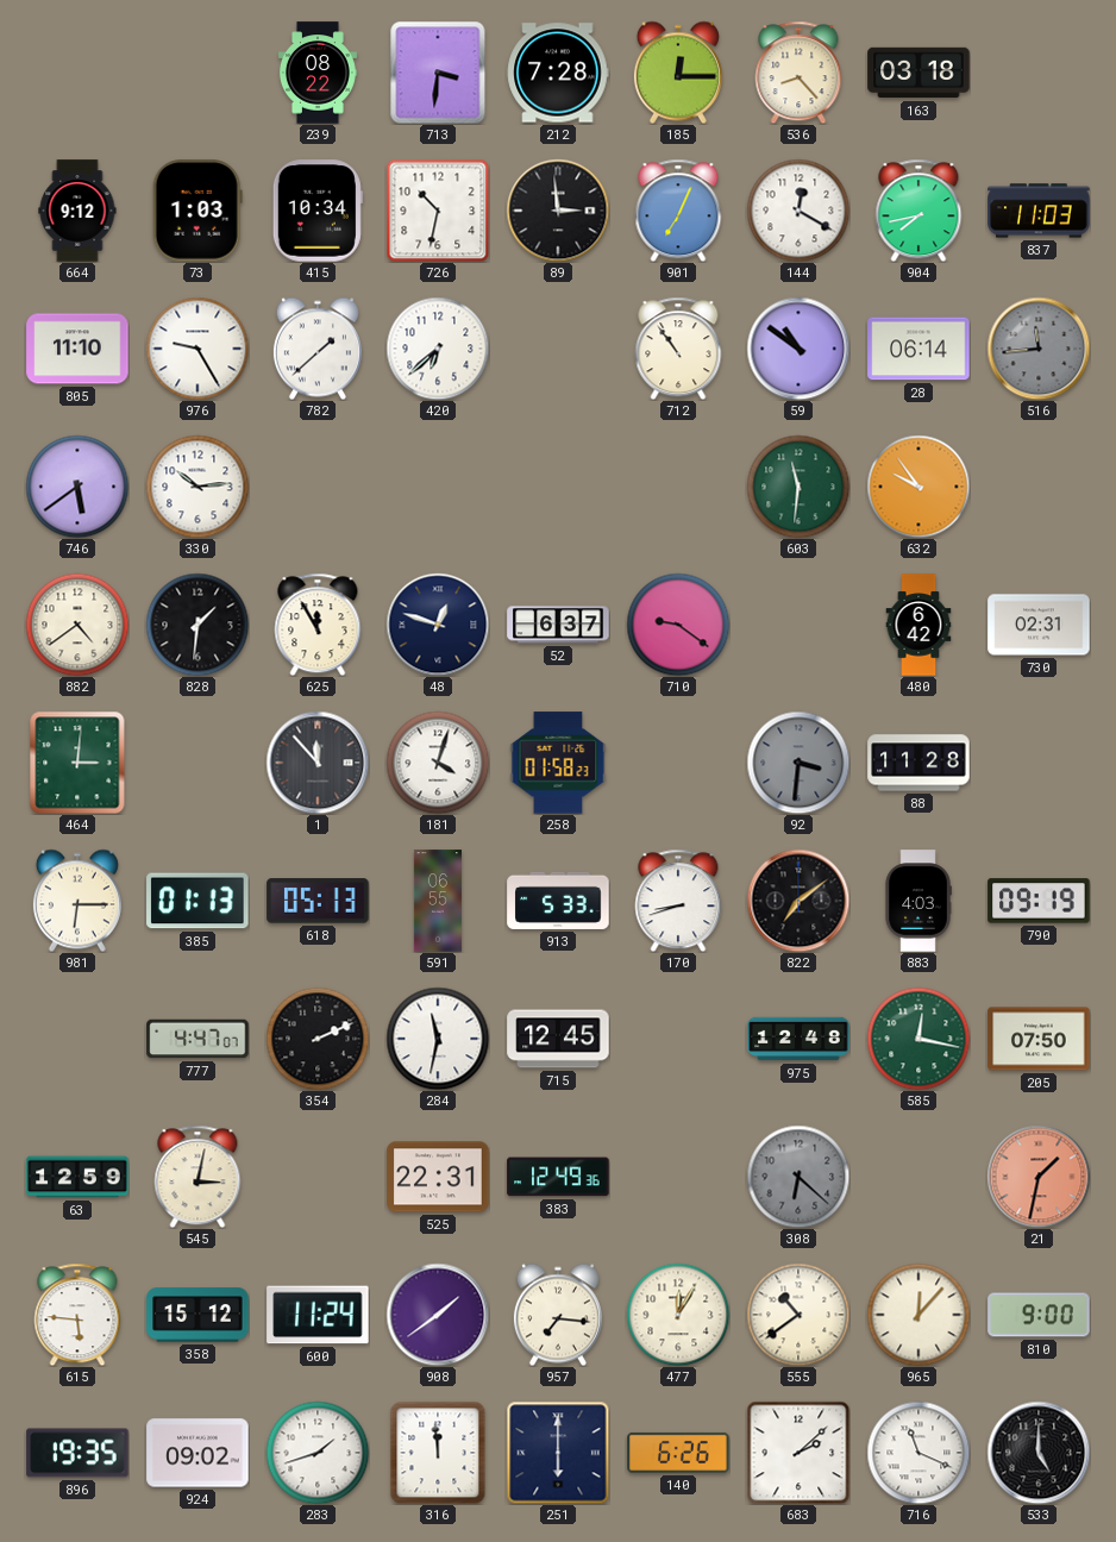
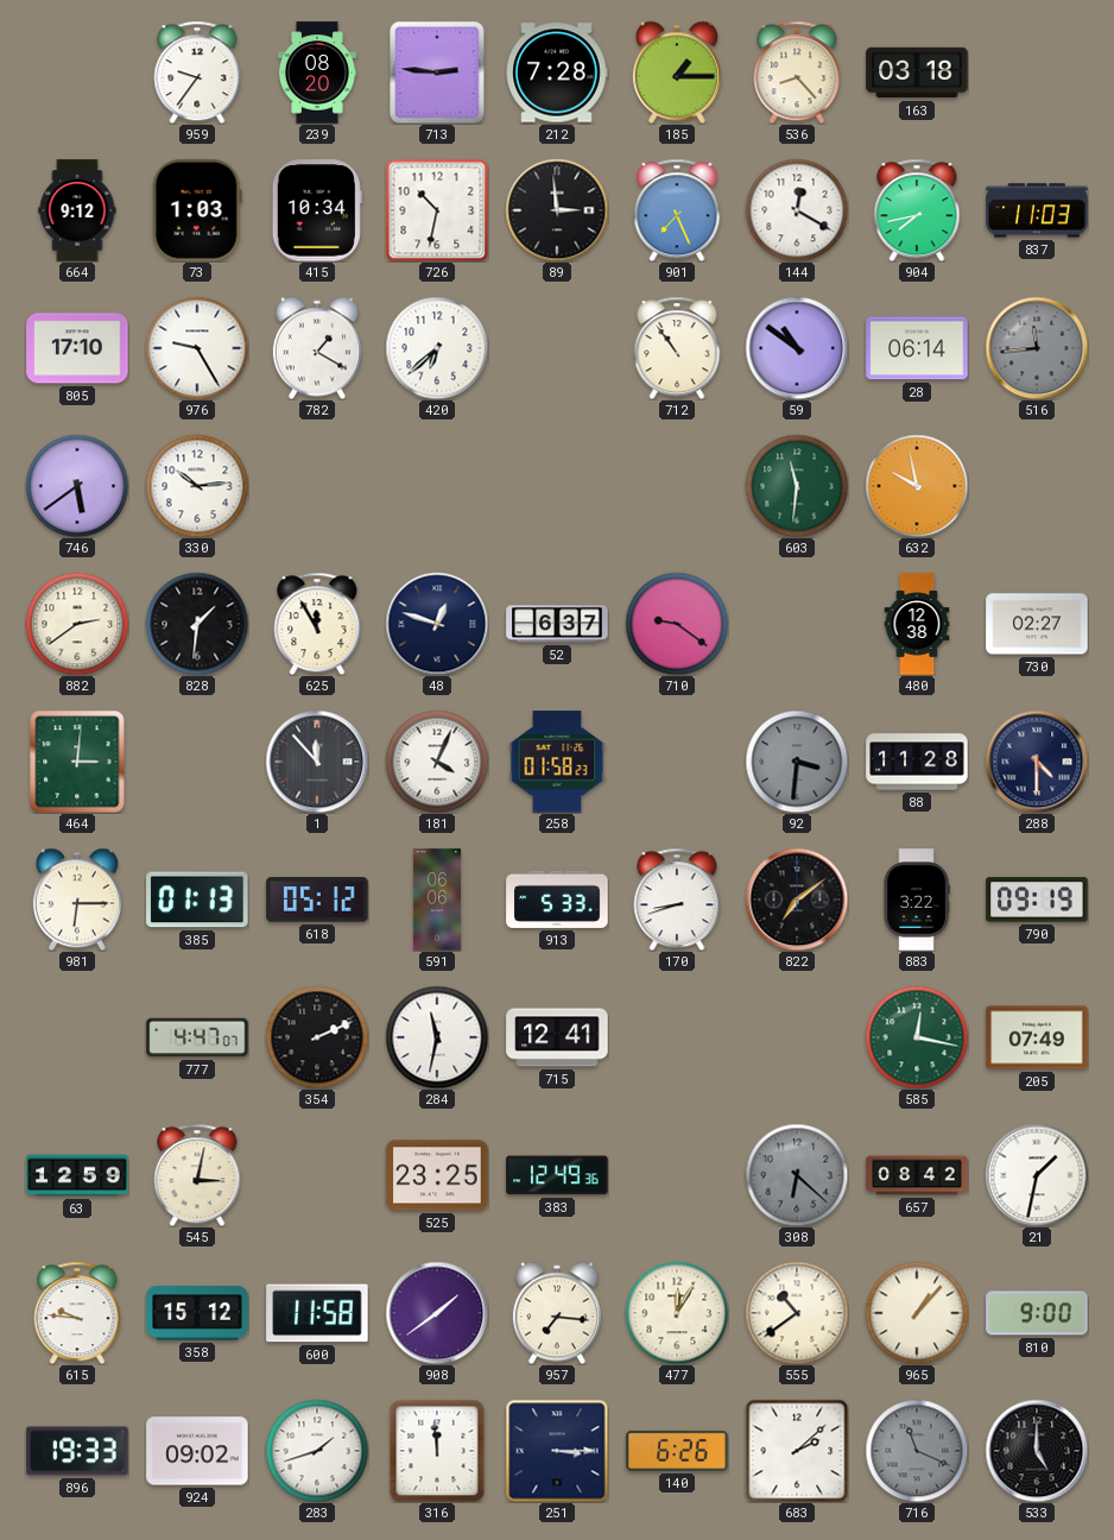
959: none -> 9:36
239: 08:22 -> 08:20
713: 3:31 -> 2:46
185: 12:15 -> 1:15
901: 7:04 -> 7:26
805: 11:10 -> 17:10
782: 1:38 -> 1:20
632: 9:54 -> 9:58
882: 4:39 -> 2:39
480: 6:42 -> 12:38
730: 02:31 -> 02:27
181: 4:03 -> 4:04
288: none -> 4:30
618: 05:13 -> 05:12
591: 06:55 -> 06:06
883: 4:03 -> 3:22
715: 12:45 -> 12:41
975: 12:48 -> none
205: 07:50 -> 07:49
525: 22:31 -> 23:25
657: none -> 08:42
21 dial: salmon -> white
615: 5:46 -> 9:46
600: 11:24 -> 11:58
965: 12:07 -> 1:07
896: 19:35 -> 19:33
251: 6:00 -> 3:15
716 dial: white -> grey
